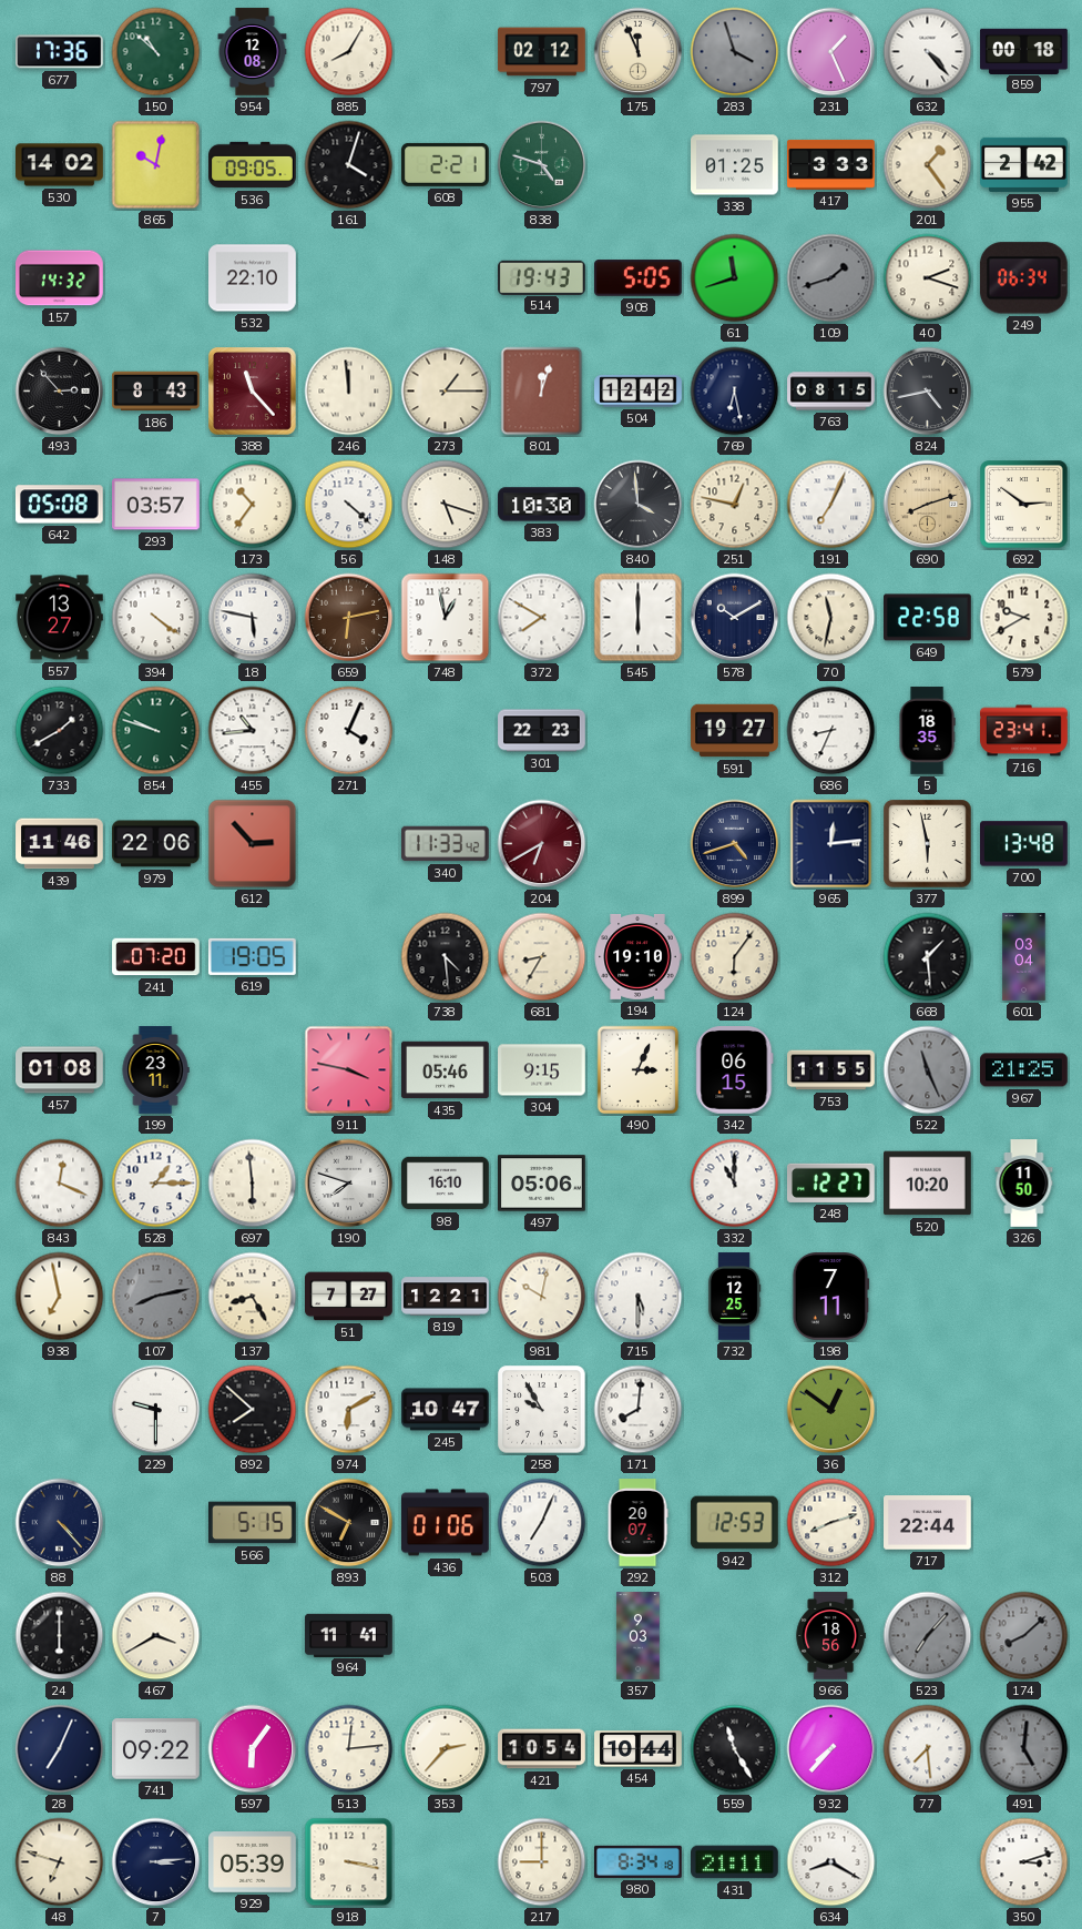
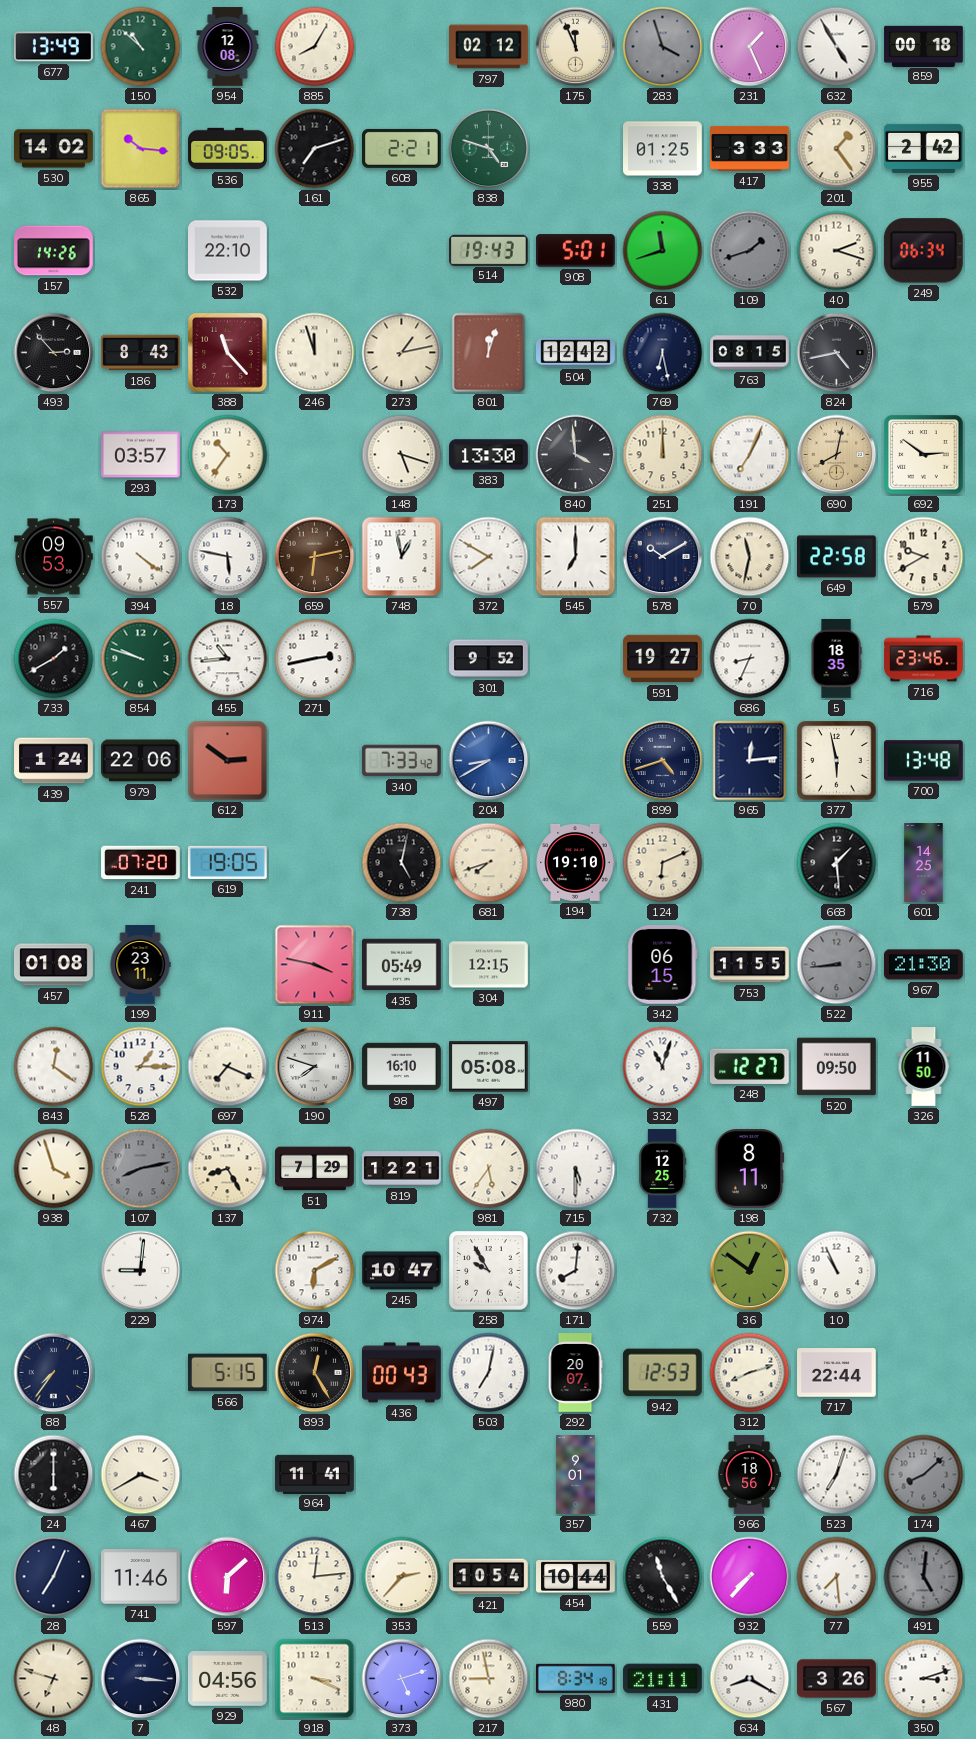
677: 17:36 -> 13:49
632: 4:23 -> 4:55
865: 10:02 -> 10:16
161: 4:03 -> 7:12
157: 14:32 -> 14:26
908: 5:05 -> 5:01
246: 11:59 -> 11:57
273: 1:15 -> 1:13
642: 05:08 -> none
56: 4:22 -> none
383: 10:30 -> 13:30
251: 12:47 -> 12:00
690: 8:12 -> 8:02
557: 13:27 -> 09:53
545: 6:00 -> 7:00
271: 4:04 -> 2:43
301: 22:23 -> 9:52
716: 23:41 -> 23:46
439: 11:46 -> 1:24
612: 2:53 -> 2:51
340: 11:33 -> 7:33
204: 6:40 -> 8:40
204 dial: burgundy -> blue
738: 4:29 -> 5:02
681: 8:35 -> 7:42
124: 6:06 -> 6:11
601: 03:04 -> 14:25
435: 05:46 -> 05:49
304: 9:15 -> 12:15
490: 3:04 -> none
522: 11:26 -> 8:44
967: 21:25 -> 21:30
843: 12:19 -> 12:21
697: 5:59 -> 7:19
497: 05:06 -> 05:08
332: 11:00 -> 11:03
520: 10:20 -> 09:50
938: 6:58 -> 3:57
51: 7:27 -> 7:29
981: 10:02 -> 5:36
198: 7:11 -> 8:11
229: 9:30 -> 9:01
892: 7:52 -> none
10: none -> 10:56
88: 4:23 -> 7:36
893: 6:50 -> 12:25
436: 01:06 -> 00:43
503: 7:04 -> 7:02
357: 9:03 -> 9:01
523: 7:07 -> 7:03
523 dial: grey -> white
741: 09:22 -> 11:46
597: 6:06 -> 6:08
7: 3:14 -> 3:16
929: 05:39 -> 04:56
918: 3:17 -> 3:19
373: none -> 5:12
217: 9:00 -> 8:58
567: none -> 3:26
